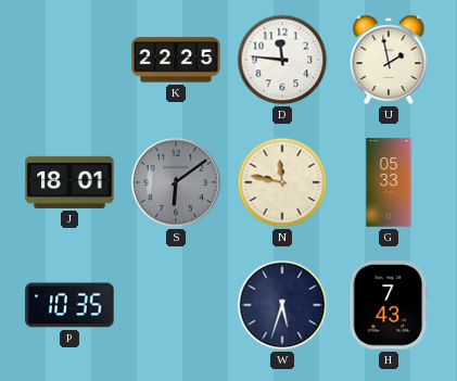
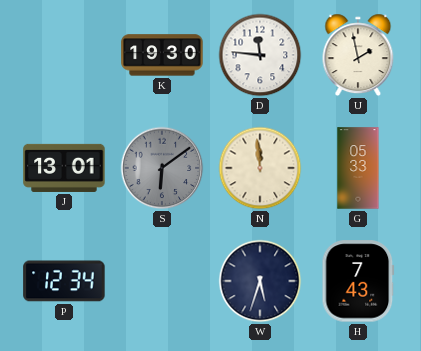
K: 22:25 -> 19:30
J: 18:01 -> 13:01
N: 11:47 -> 11:59
P: 10:35 -> 12:34
